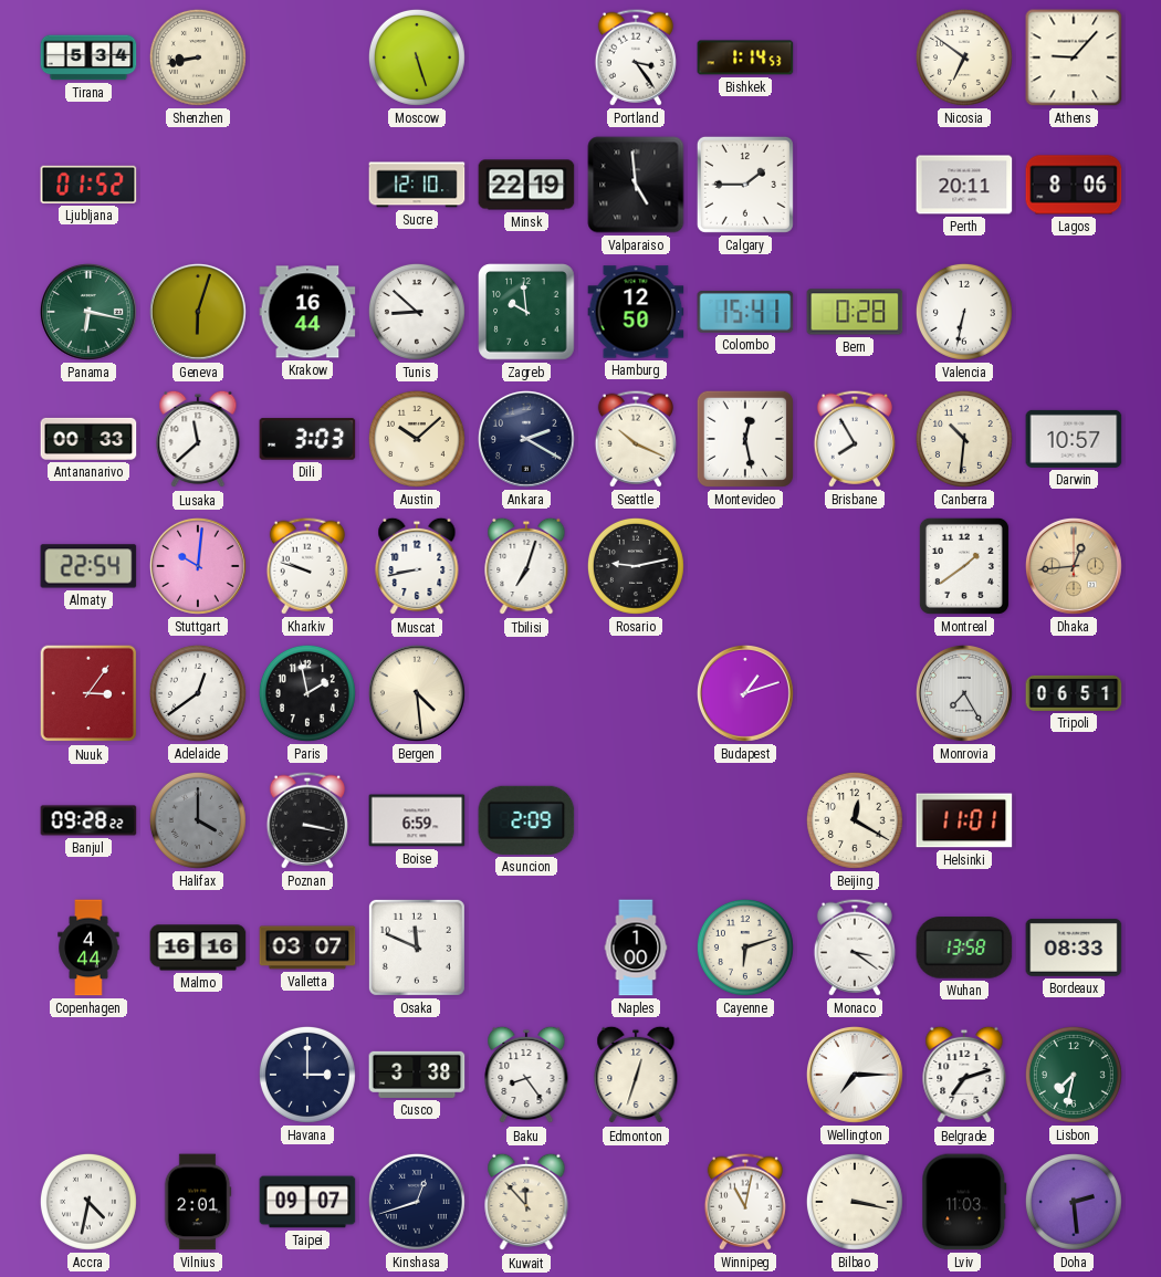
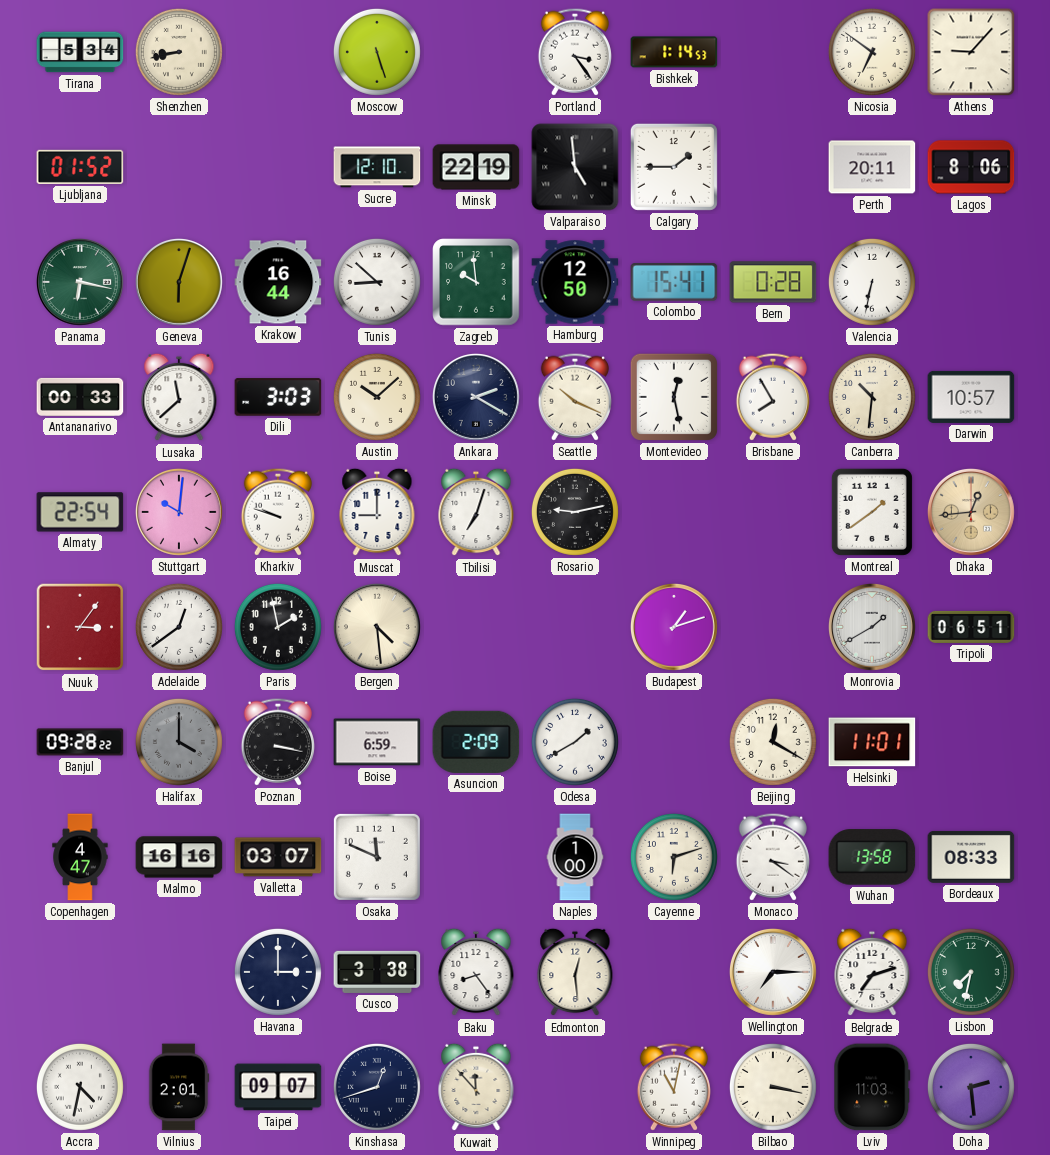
Muscat: 8:43 -> 9:00
Monrovia: 7:25 -> 1:40
Odesa: none -> 1:40
Copenhagen: 4:44 -> 4:47
Edmonton: 12:33 -> 12:29
